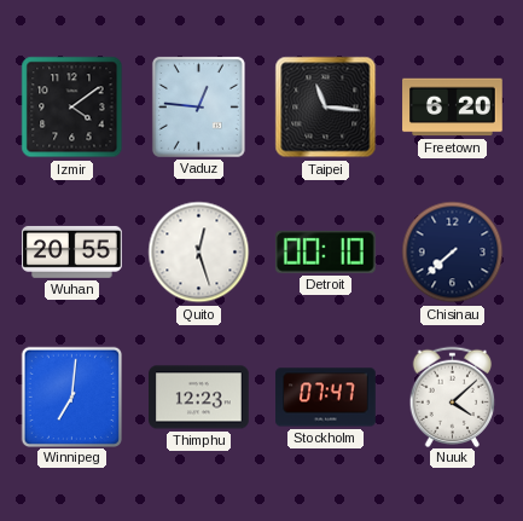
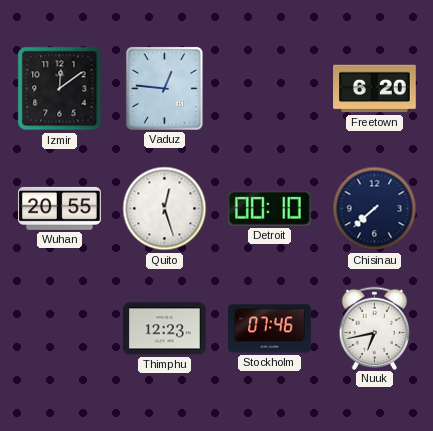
Izmir: 4:09 -> 12:09
Taipei: 11:16 -> none
Winnipeg: 7:01 -> none
Stockholm: 07:47 -> 07:46
Nuuk: 4:08 -> 6:43
